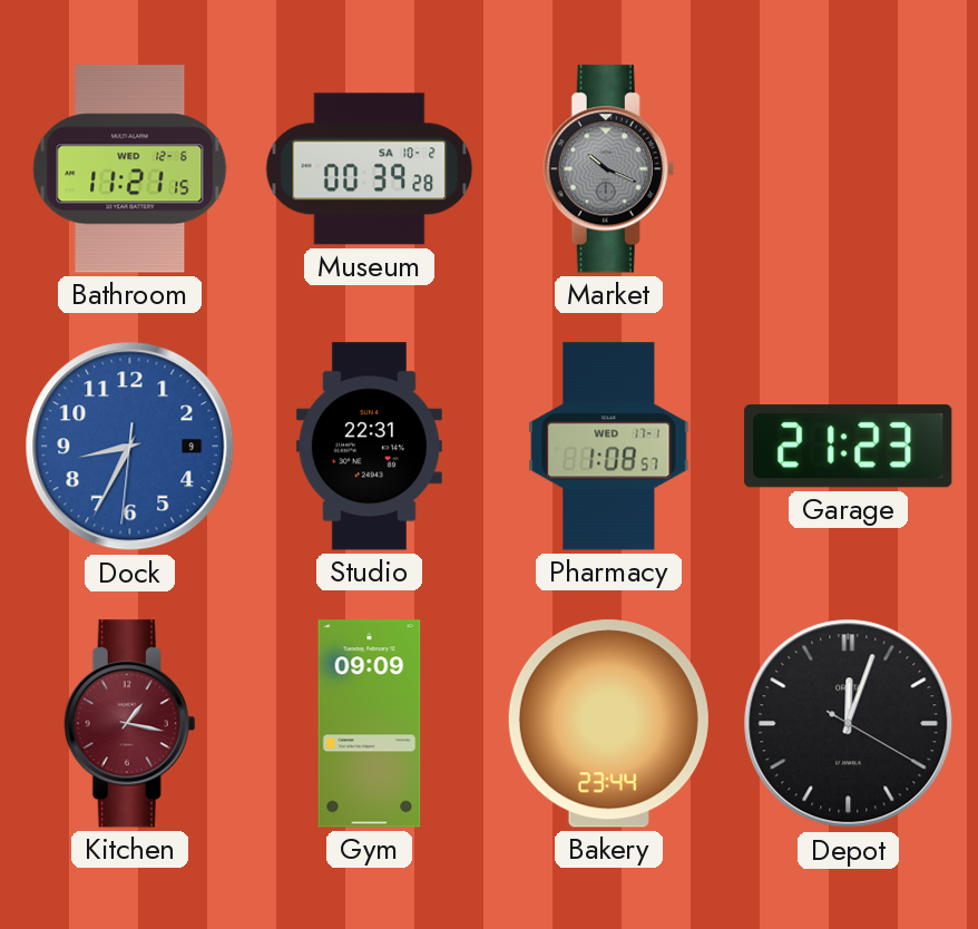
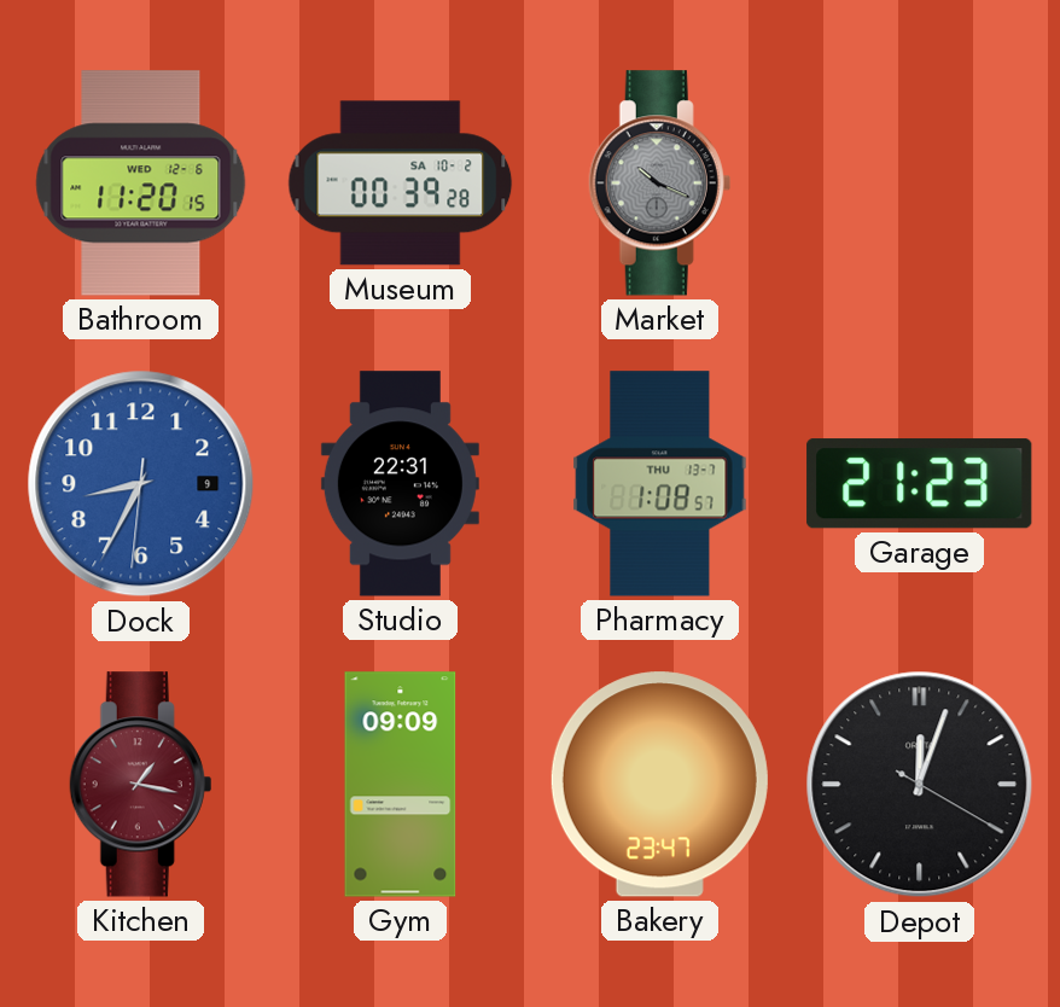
Bathroom: 11:21 -> 11:20
Pharmacy date: WED 17-1 -> THU 13-7
Bakery: 23:44 -> 23:47
